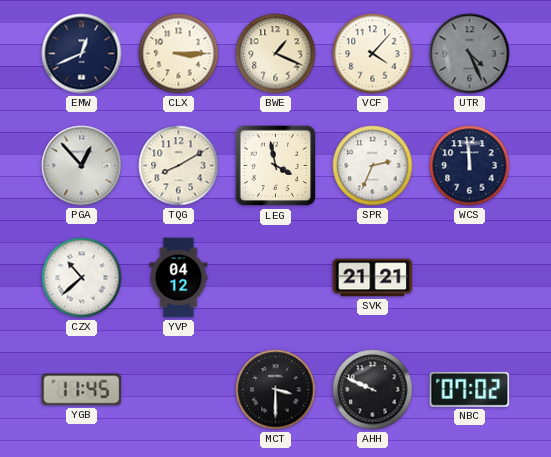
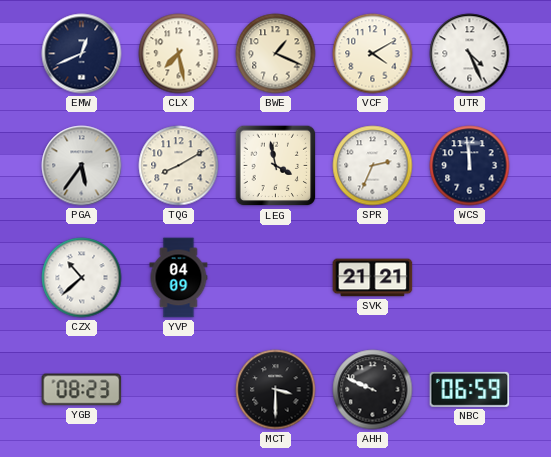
CLX: 3:15 -> 7:28
VCF: 4:07 -> 4:10
UTR dial: grey -> white
PGA: 12:53 -> 5:36
YVP: 04:12 -> 04:09
YGB: 11:45 -> 08:23
NBC: 07:02 -> 06:59
